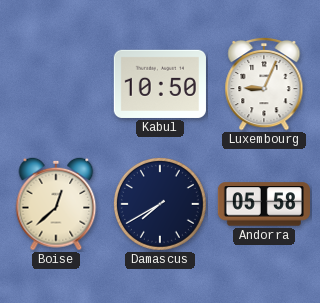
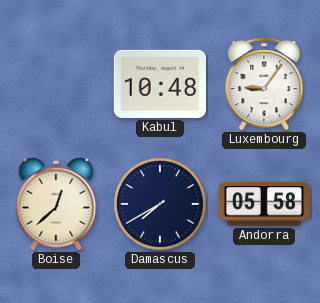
Kabul: 10:50 -> 10:48
Luxembourg: 9:04 -> 9:06
